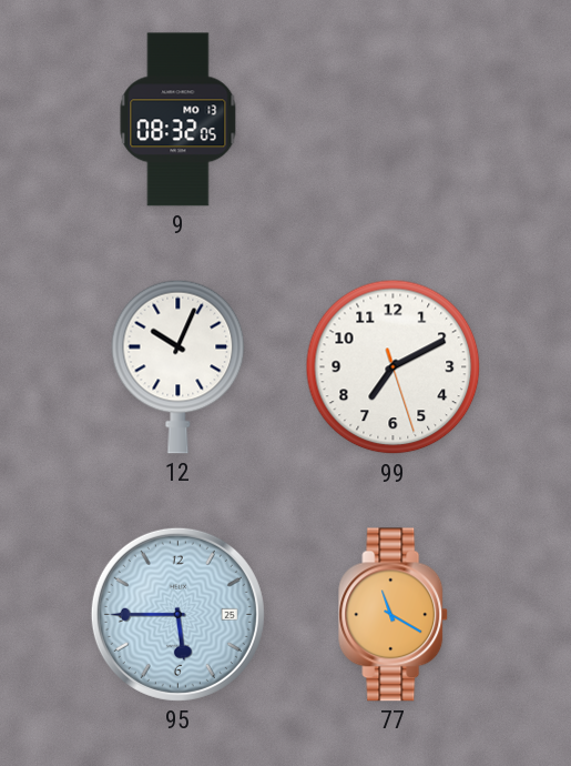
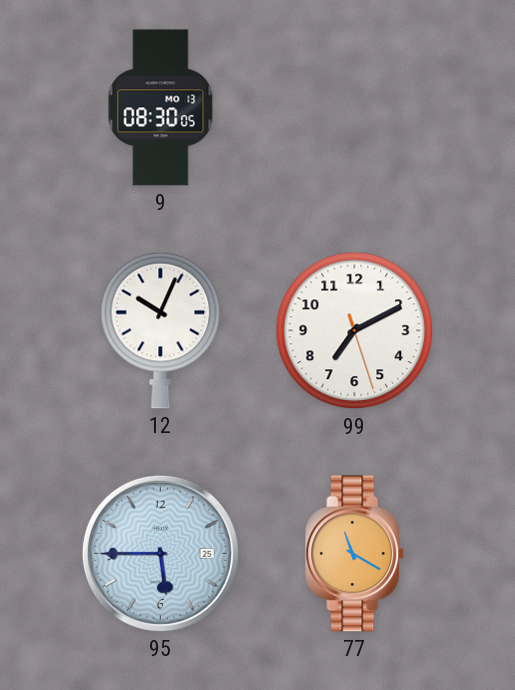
9: 08:32 -> 08:30
